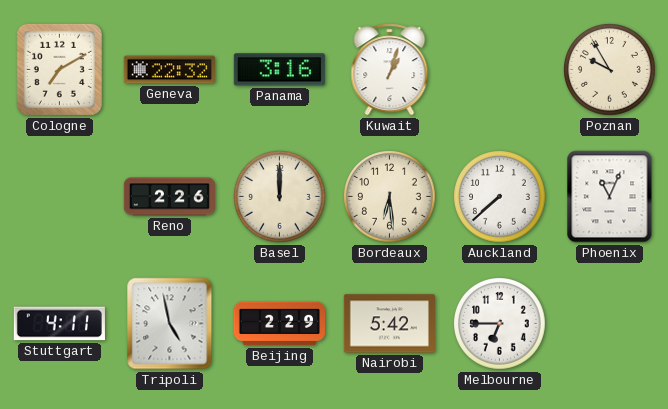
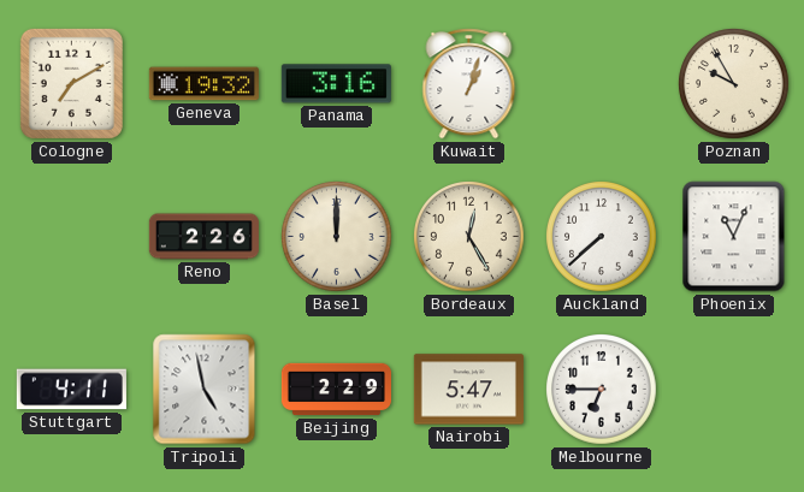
Geneva: 22:32 -> 19:32
Bordeaux: 6:29 -> 12:25
Nairobi: 5:42 -> 5:47
